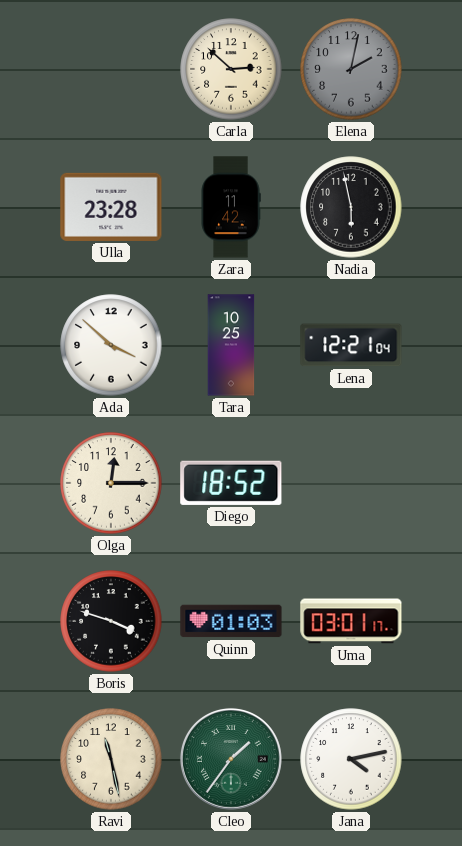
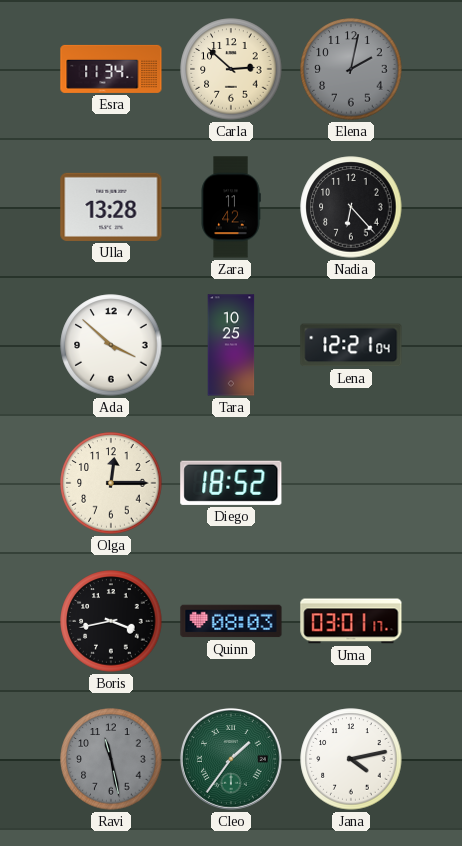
Esra: none -> 11:34
Ulla: 23:28 -> 13:28
Nadia: 5:58 -> 6:23
Boris: 3:48 -> 3:43
Quinn: 01:03 -> 08:03
Ravi dial: cream -> grey
